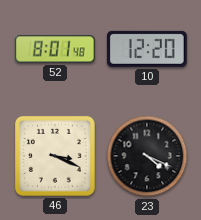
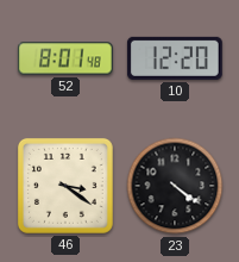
46: 3:19 -> 3:21
23: 4:19 -> 4:21
